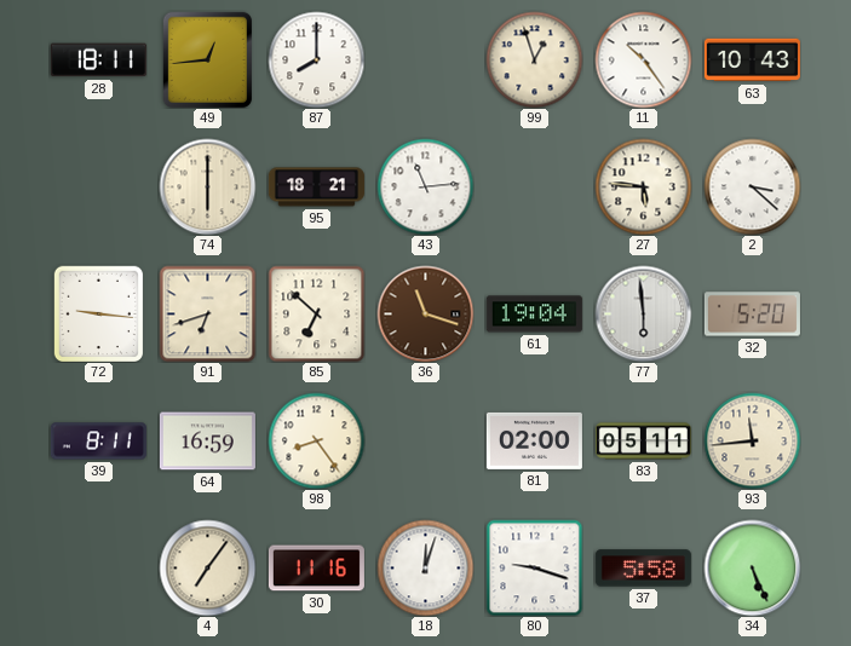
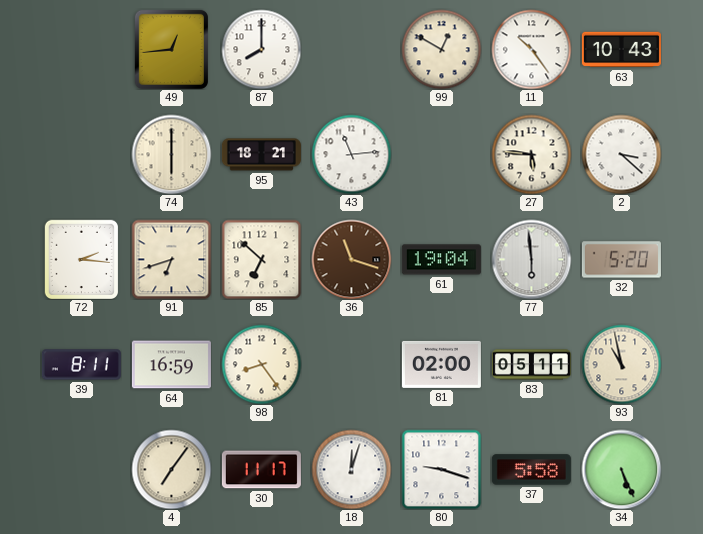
28: 18:11 -> none
99: 12:57 -> 12:50
72: 9:16 -> 2:16
93: 11:44 -> 10:58
30: 11:16 -> 11:17
